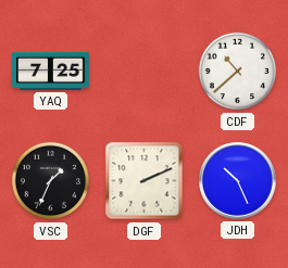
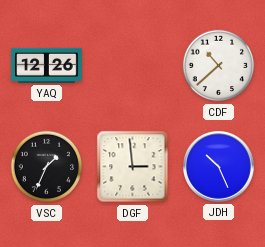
YAQ: 7:25 -> 12:26
DGF: 2:11 -> 2:59
